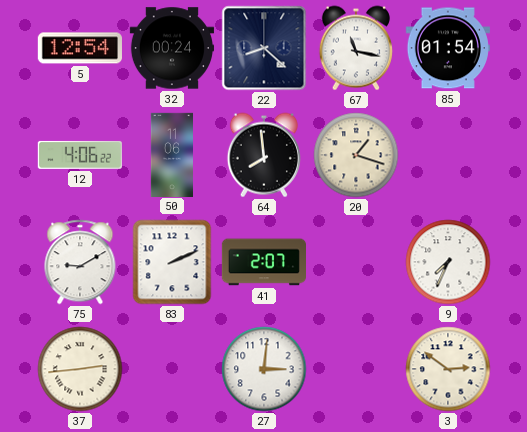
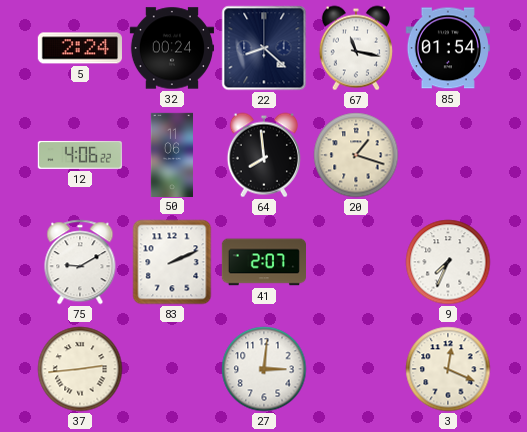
5: 12:54 -> 2:24
3: 2:51 -> 12:19
